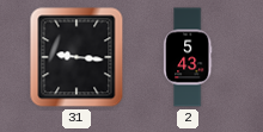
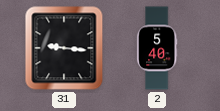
2: 5:43 -> 5:40
